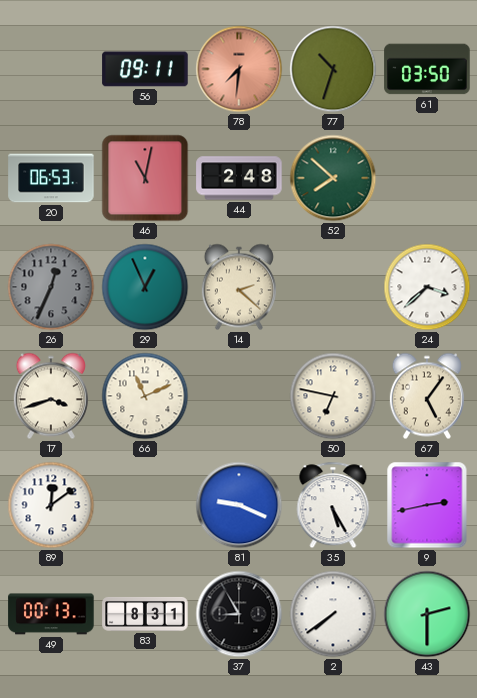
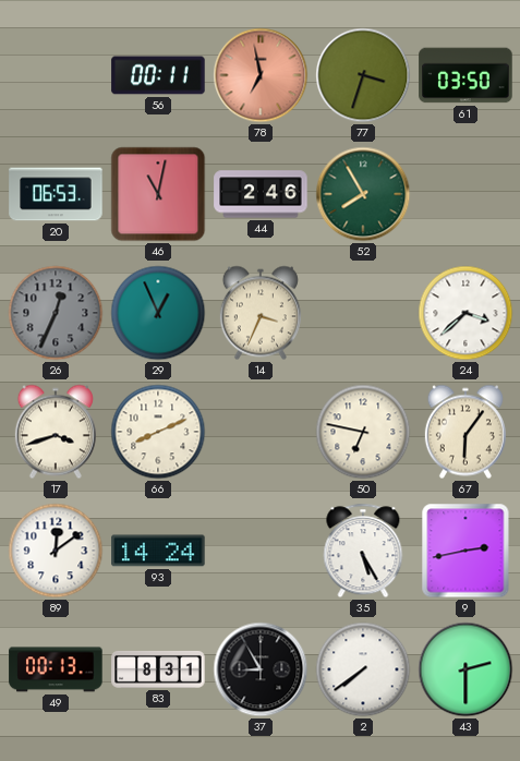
56: 09:11 -> 00:11
78: 7:31 -> 6:58
77: 10:33 -> 3:33
44: 2:48 -> 2:46
52: 7:52 -> 7:55
14: 2:22 -> 3:34
66: 11:11 -> 8:11
67: 5:06 -> 6:06
93: none -> 14:24
81: 9:19 -> none
